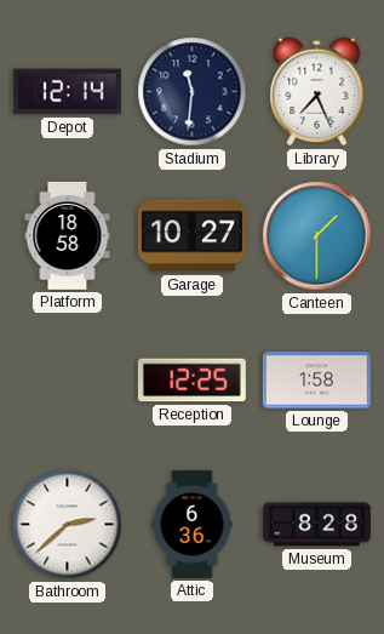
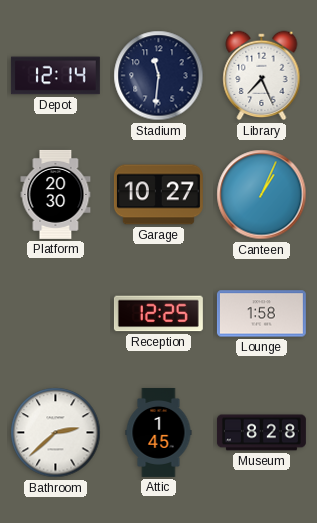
Platform: 18:58 -> 20:30
Canteen: 1:30 -> 1:04
Attic: 6:36 -> 1:45
